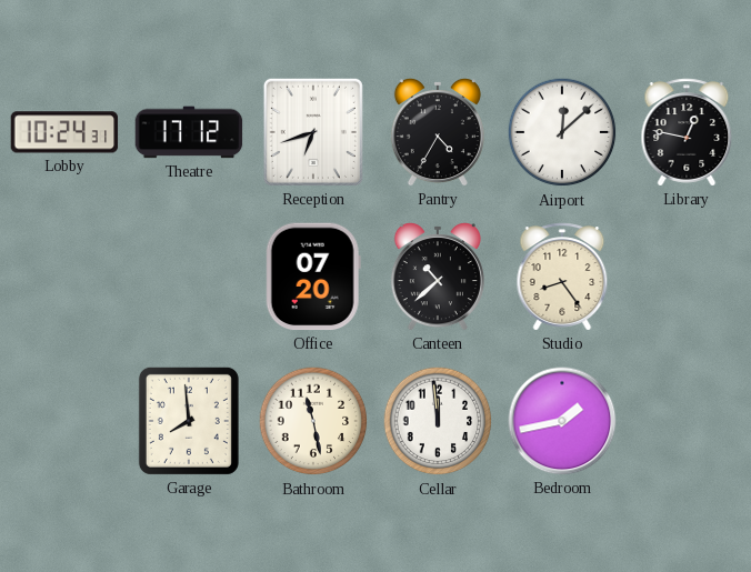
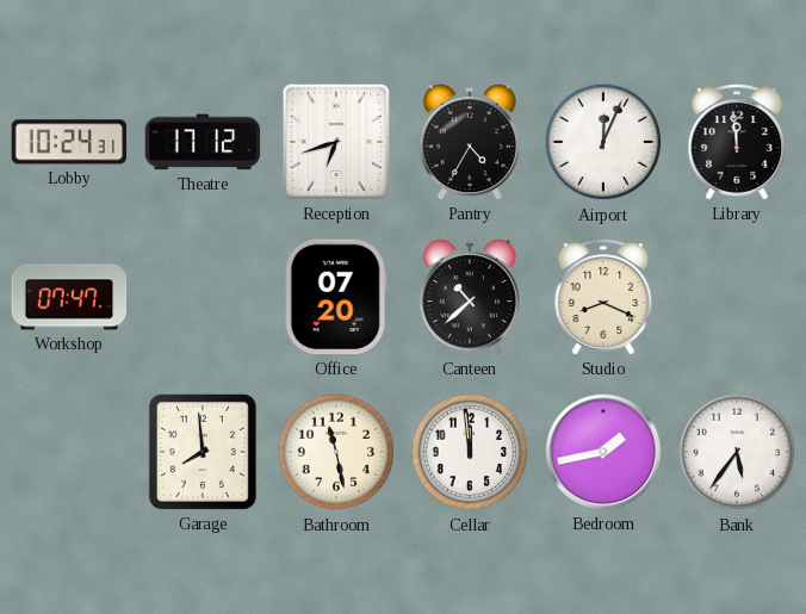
Airport: 12:08 -> 12:04
Library: 12:47 -> 11:59
Workshop: none -> 07:47
Studio: 8:24 -> 8:19
Bank: none -> 5:36
